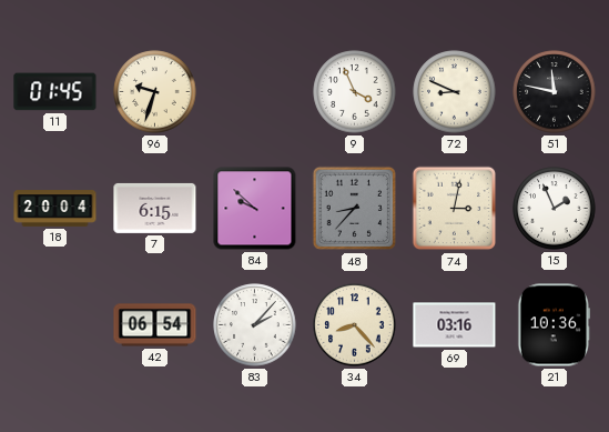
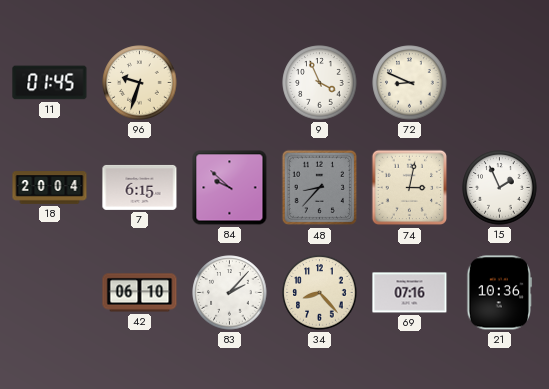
51: 11:47 -> none
42: 06:54 -> 06:10
69: 03:16 -> 07:16
